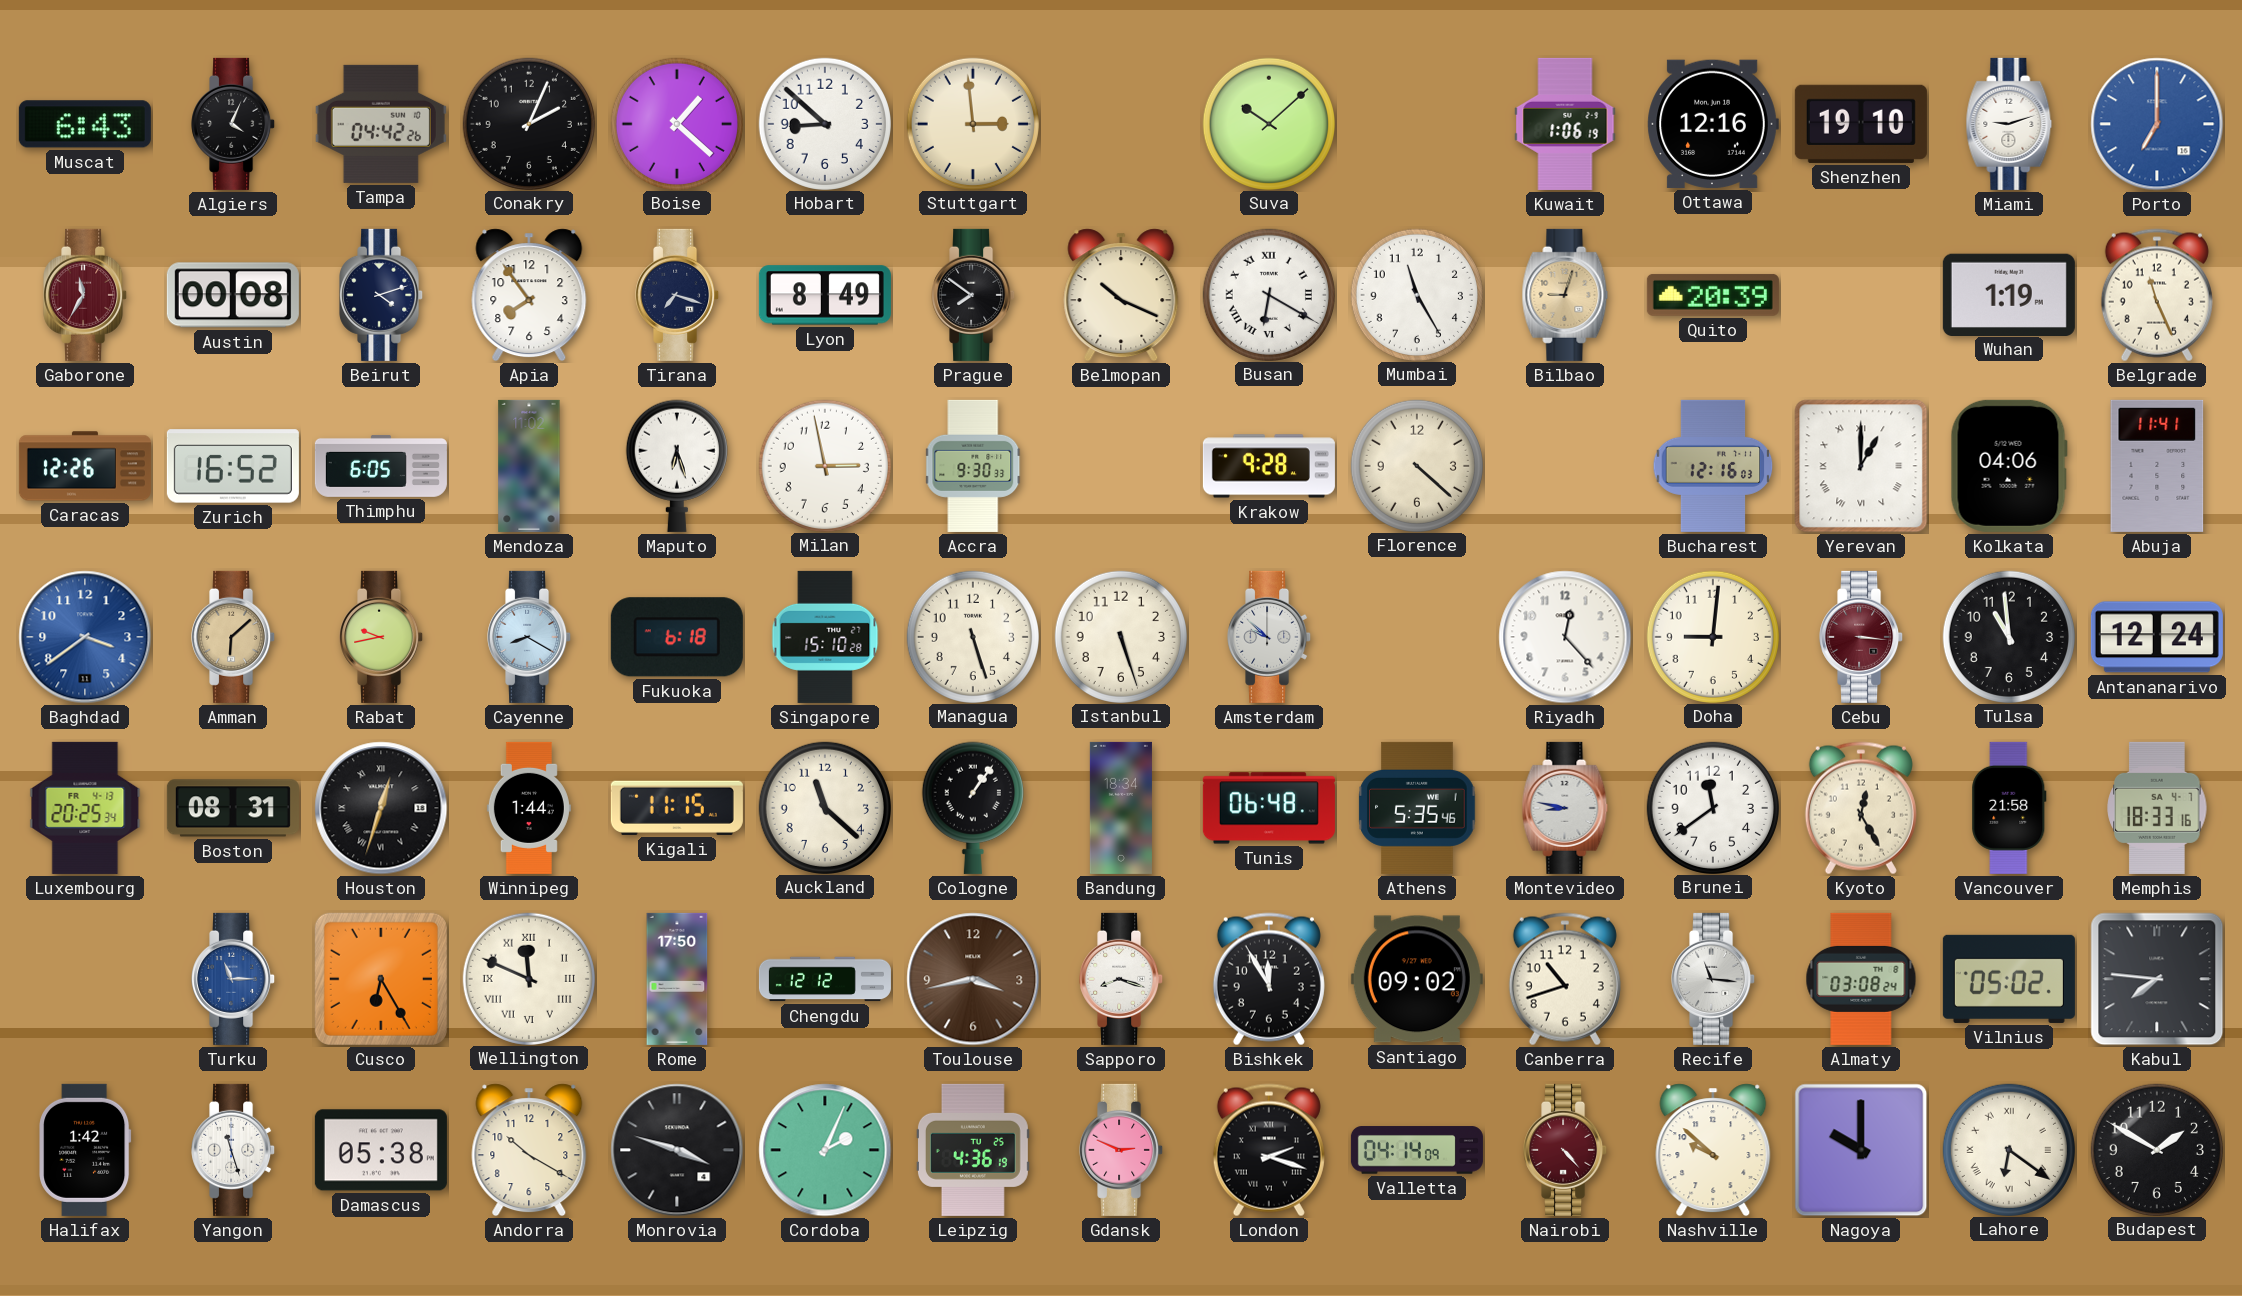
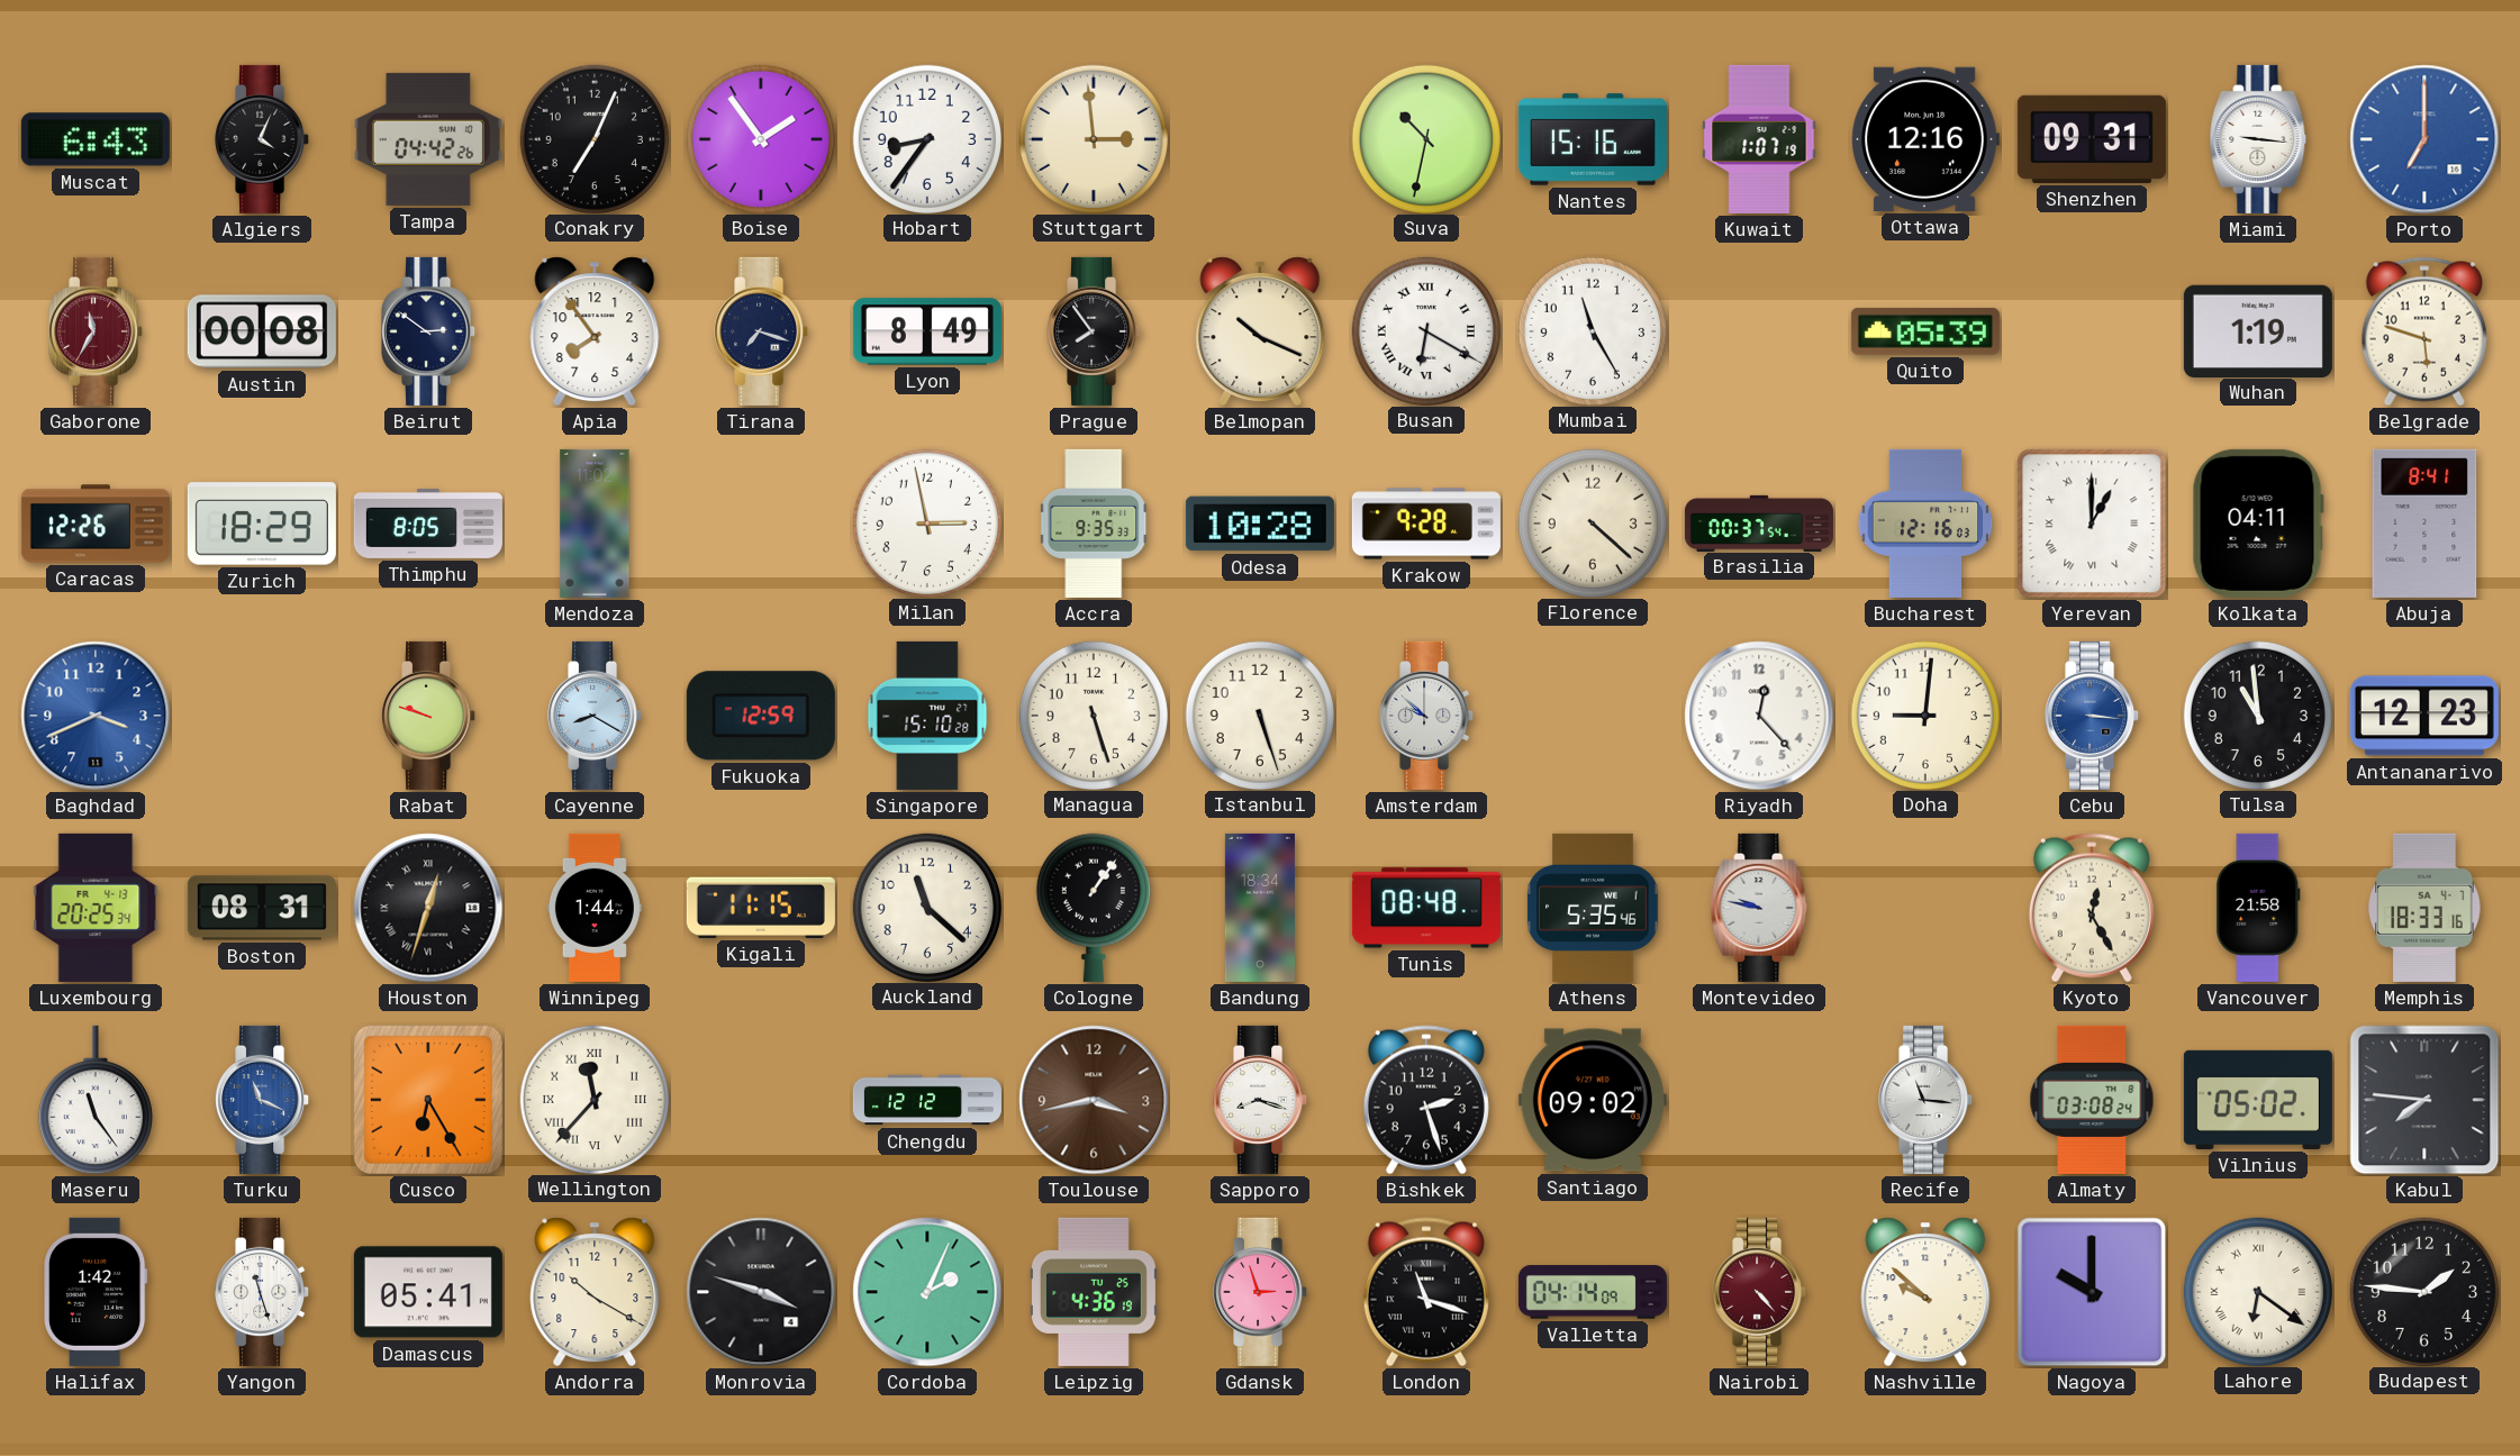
Conakry: 2:04 -> 7:04
Boise: 1:22 -> 1:54
Hobart: 8:52 -> 8:36
Suva: 10:08 -> 10:32
Nantes: none -> 15:16
Kuwait: 1:06 -> 1:07
Shenzhen: 19:10 -> 09:31
Miami: 9:12 -> 9:16
Beirut: 4:12 -> 2:51
Prague: 7:51 -> 7:54
Bilbao: 9:03 -> none
Quito: 20:39 -> 05:39
Belgrade: 11:26 -> 5:48
Zurich: 16:52 -> 18:29
Thimphu: 6:05 -> 8:05
Maputo: 6:27 -> none
Accra: 9:30 -> 9:35
Odesa: none -> 10:28
Brasilia: none -> 00:37
Kolkata: 04:06 -> 04:11
Abuja: 11:41 -> 8:41
Baghdad: 3:39 -> 3:41
Amman: 6:08 -> none
Rabat: 9:43 -> 9:48
Fukuoka: 6:18 -> 12:59
Cebu dial: burgundy -> blue
Antananarivo: 12:24 -> 12:23
Tunis: 06:48 -> 08:48
Montevideo: 8:47 -> 9:47
Brunei: 11:39 -> none
Maseru: none -> 11:24
Turku: 11:15 -> 11:19
Wellington: 11:49 -> 11:37
Rome: 17:50 -> none
Bishkek: 11:55 -> 2:27
Canberra: 10:42 -> none
Damascus: 05:38 -> 05:41
Gdansk: 2:49 -> 2:57
London: 2:18 -> 11:18
Budapest: 1:50 -> 1:46
